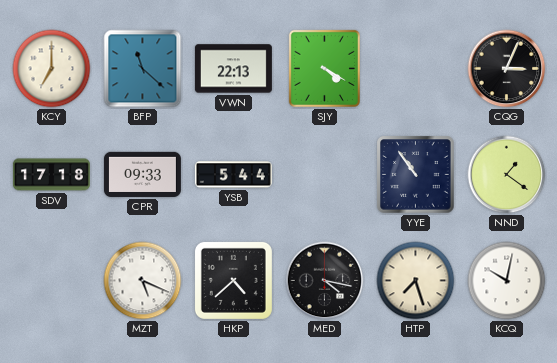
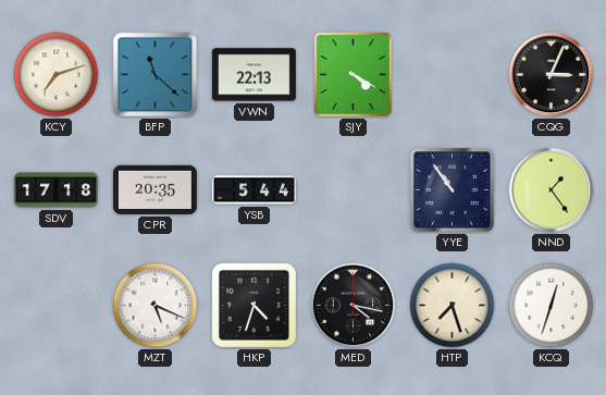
KCY: 7:00 -> 7:12
CPR: 09:33 -> 20:35
NND: 1:21 -> 1:24
HKP: 4:38 -> 4:33
KCQ: 10:02 -> 12:33
